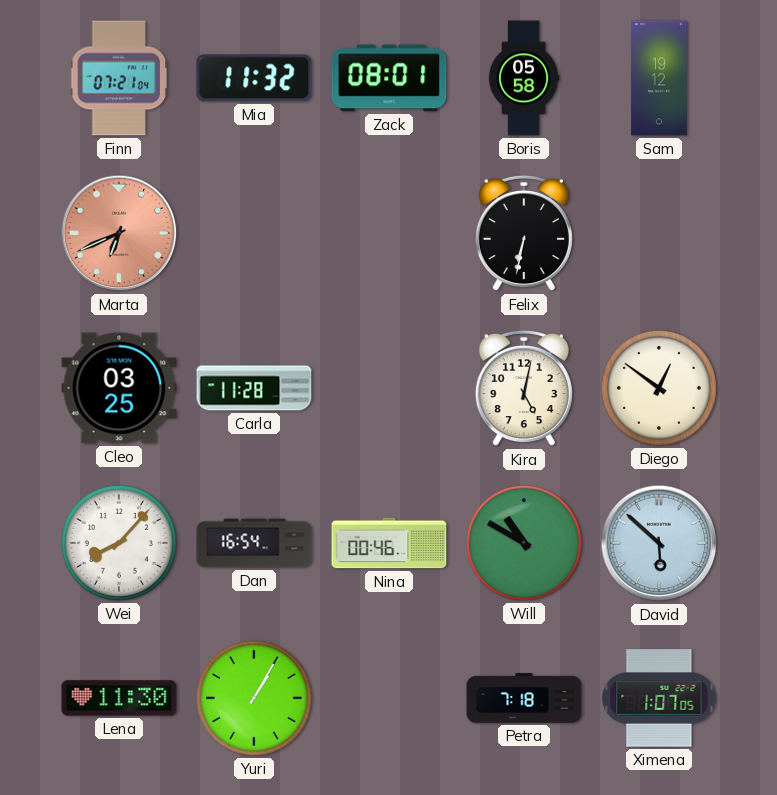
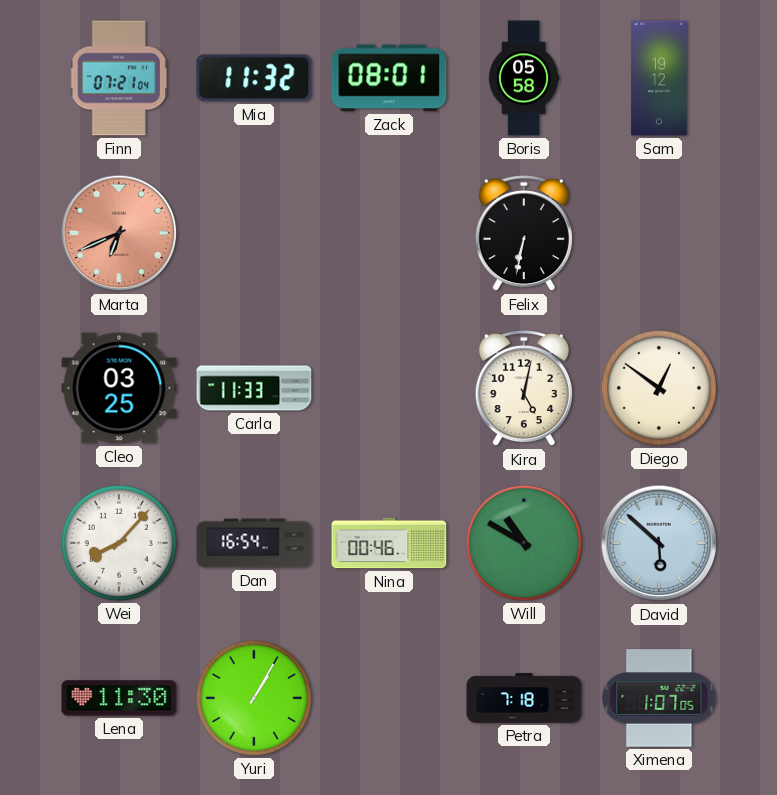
Carla: 11:28 -> 11:33
